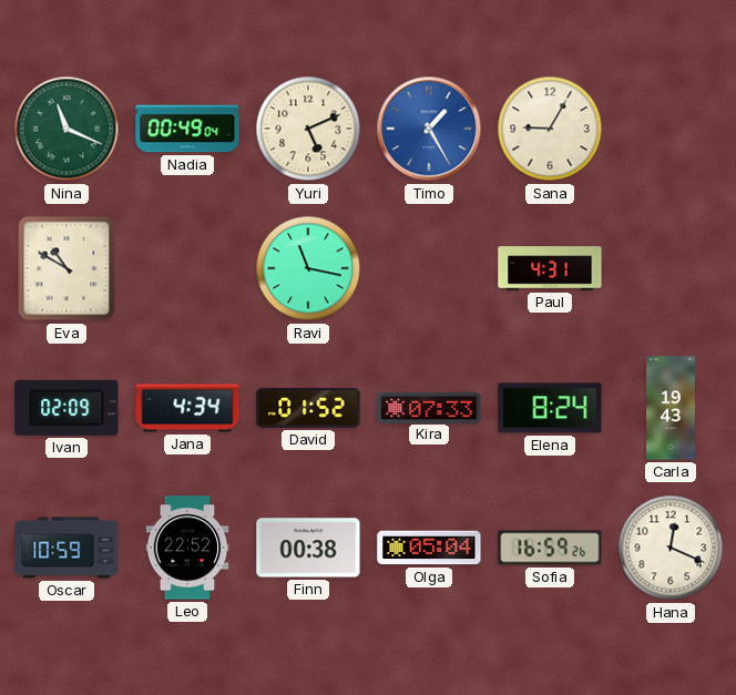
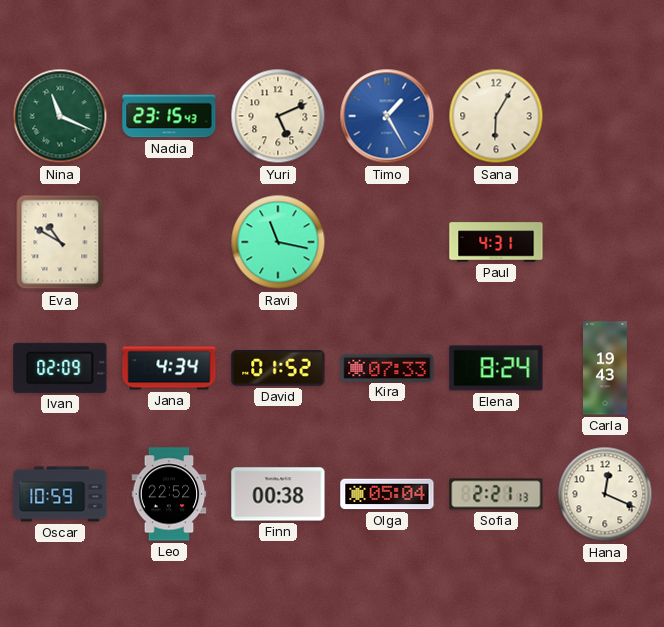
Nadia: 00:49 -> 23:15
Sana: 9:05 -> 6:05
Sofia: 16:59 -> 2:21
